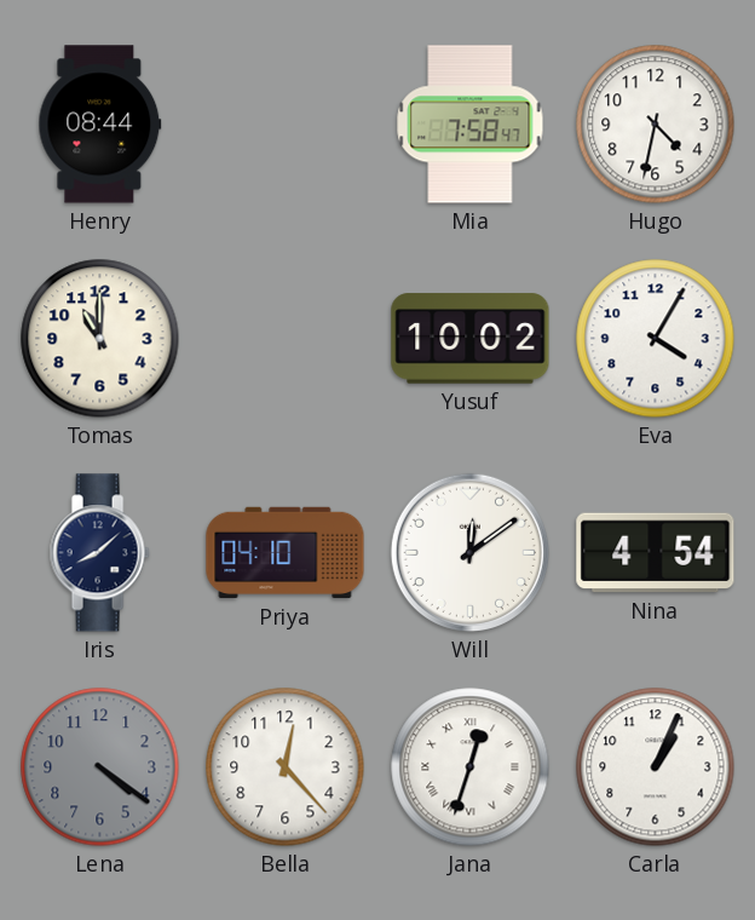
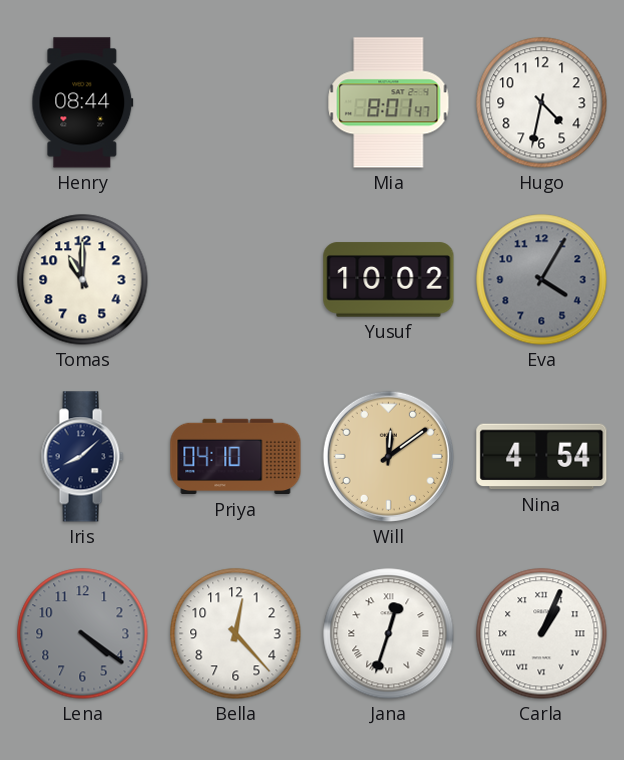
Mia: 7:58 -> 8:01
Eva dial: white -> grey
Will dial: white -> champagne
Carla numerals: Arabic -> Roman
